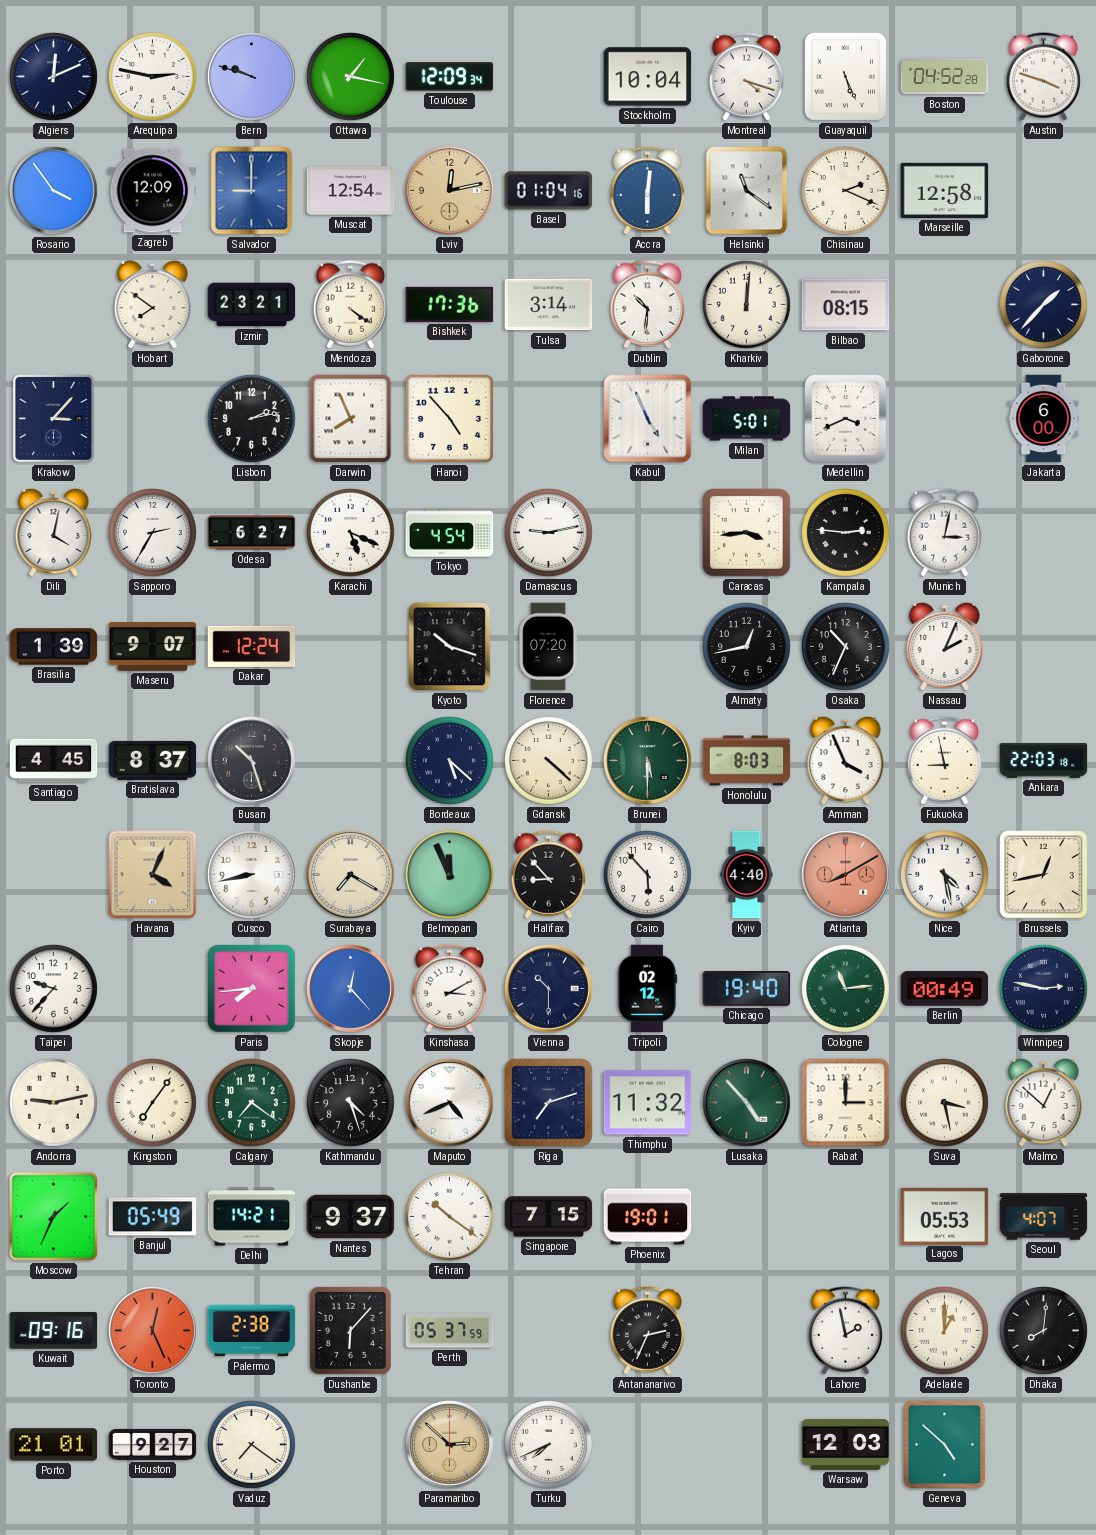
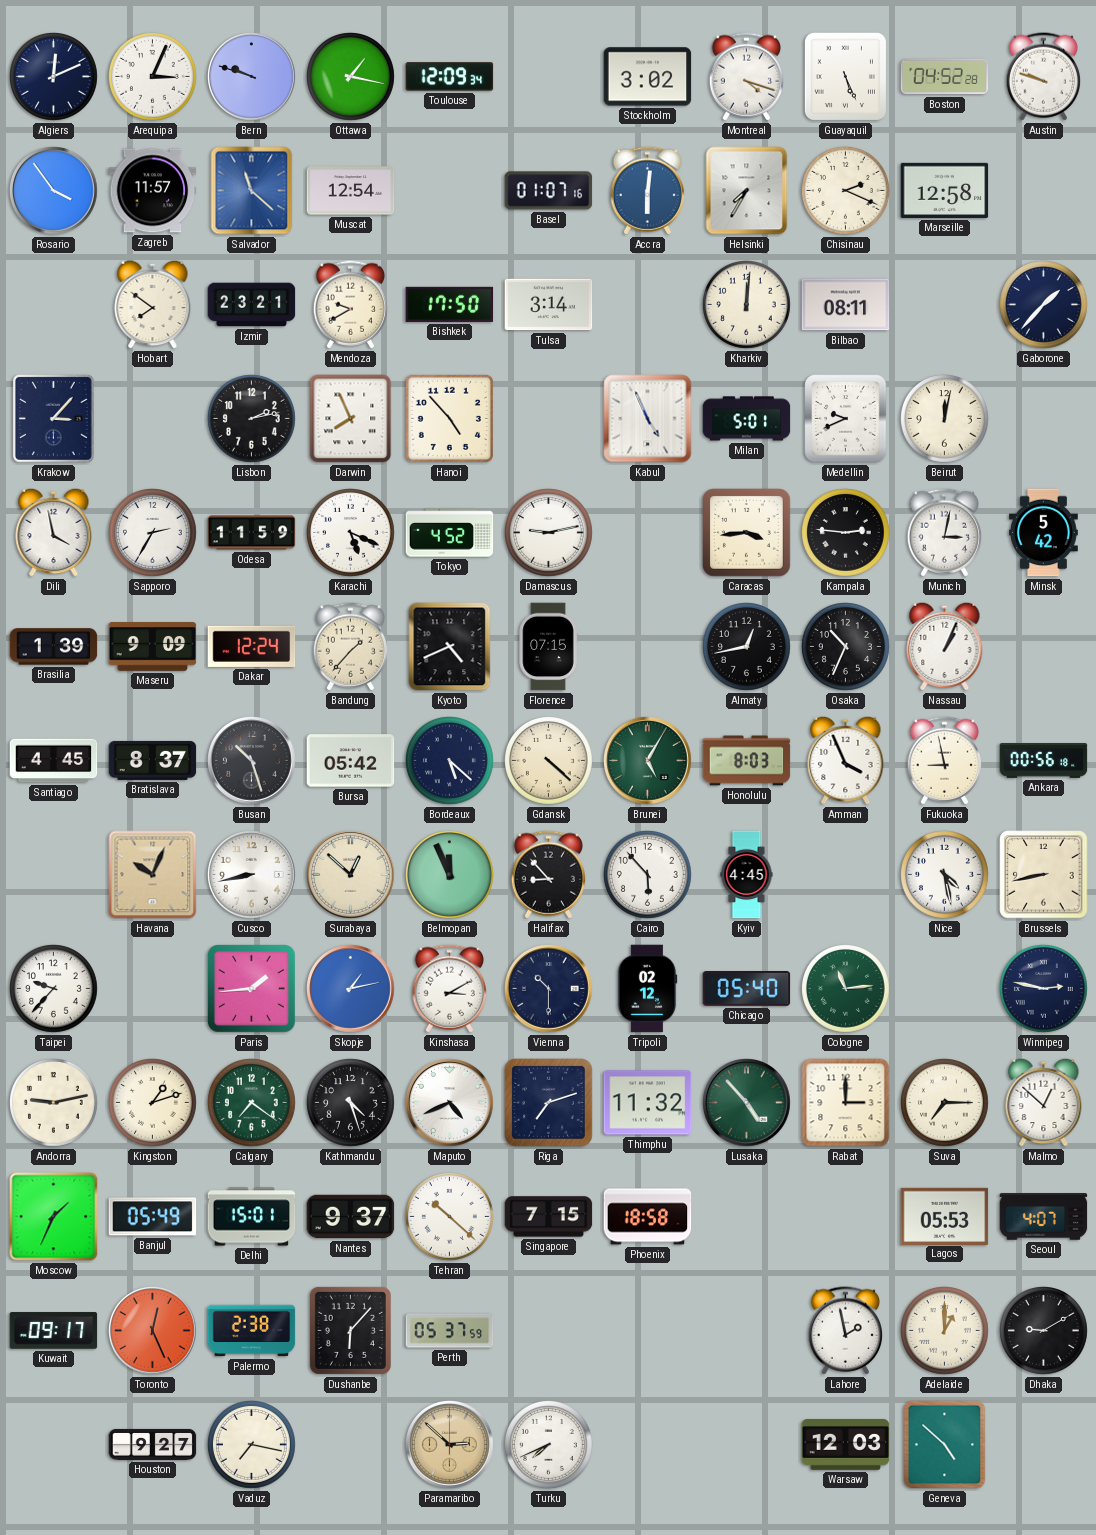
Arequipa: 2:47 -> 3:04
Stockholm: 10:04 -> 3:02
Austin: 3:48 -> 9:48
Zagreb: 12:09 -> 11:57
Salvador: 9:00 -> 11:22
Lviv: 12:13 -> none
Basel: 01:04 -> 01:07
Helsinki: 11:21 -> 7:35
Mendoza: 4:21 -> 9:40
Bishkek: 17:36 -> 17:50
Dublin: 10:31 -> none
Bilbao: 08:15 -> 08:11
Medellin: 3:41 -> 9:41
Beirut: none -> 12:02
Jakarta: 6:00 -> none
Dili: 4:02 -> 3:58
Odesa: 6:27 -> 11:59
Tokyo: 4:54 -> 4:52
Minsk: none -> 5:42
Maseru: 9:07 -> 9:09
Bandung: none -> 1:37
Kyoto: 10:18 -> 4:41
Florence: 07:20 -> 07:15
Nassau: 2:04 -> 1:04
Bursa: none -> 05:42
Brunei: 5:30 -> 5:05
Ankara: 22:03 -> 00:56
Havana: 4:04 -> 10:04
Surabaya: 7:20 -> 12:52
Kyiv: 4:40 -> 4:45
Atlanta: 8:10 -> none
Brussels: 12:43 -> 8:43
Paris: 7:44 -> 1:44
Skopje: 12:23 -> 1:13
Chicago: 19:40 -> 05:40
Berlin: 00:49 -> none
Kingston: 7:06 -> 1:12
Suva: 3:28 -> 7:15
Delhi: 14:21 -> 15:01
Tehran: 10:21 -> 10:22
Phoenix: 19:01 -> 18:58
Kuwait: 09:16 -> 09:17
Antananarivo: 2:34 -> none
Dhaka: 8:01 -> 9:10
Porto: 21:01 -> none
Vaduz: 7:21 -> 7:17
